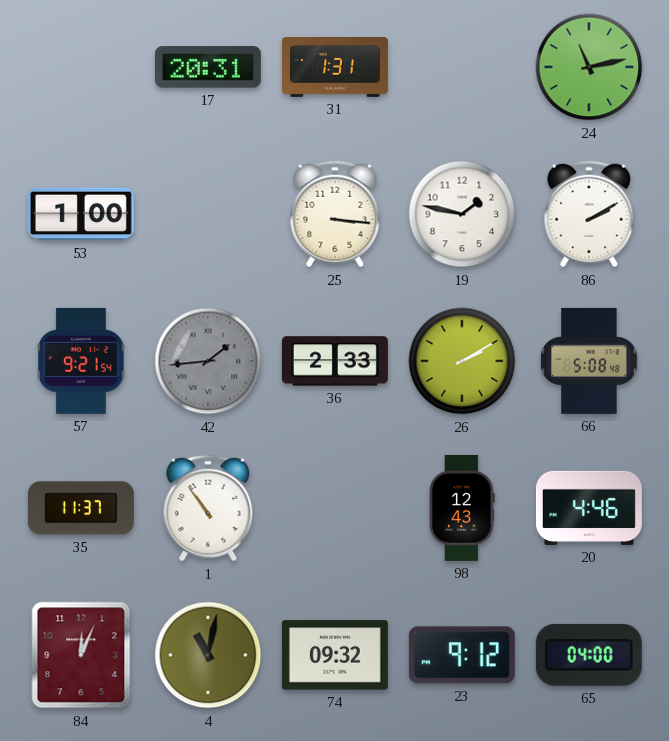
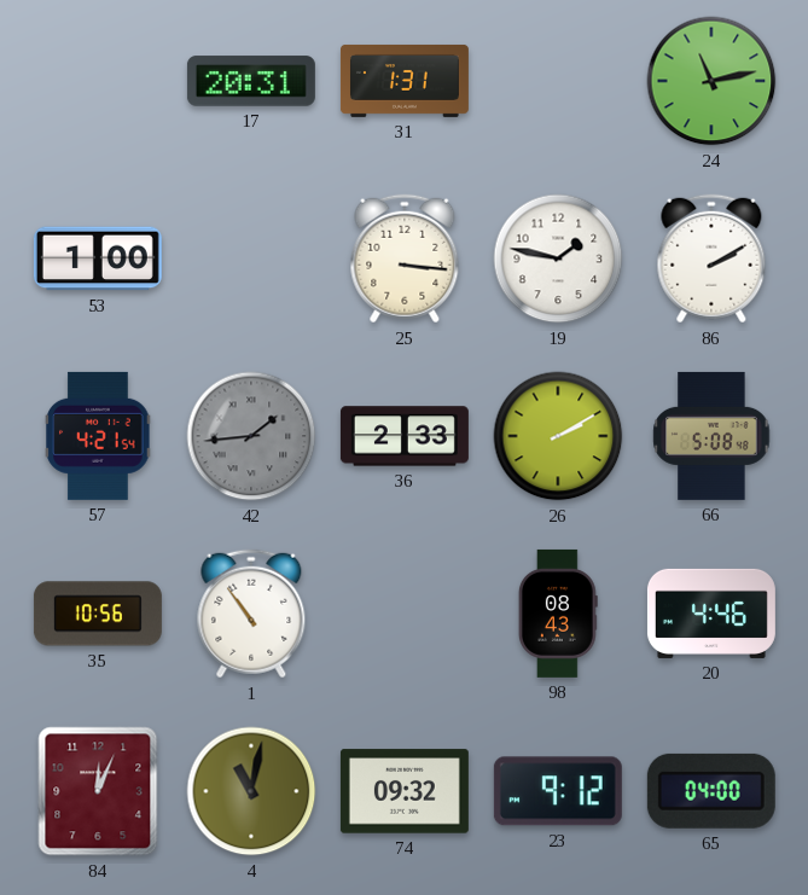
57: 9:21 -> 4:21
35: 11:37 -> 10:56
98: 12:43 -> 08:43
